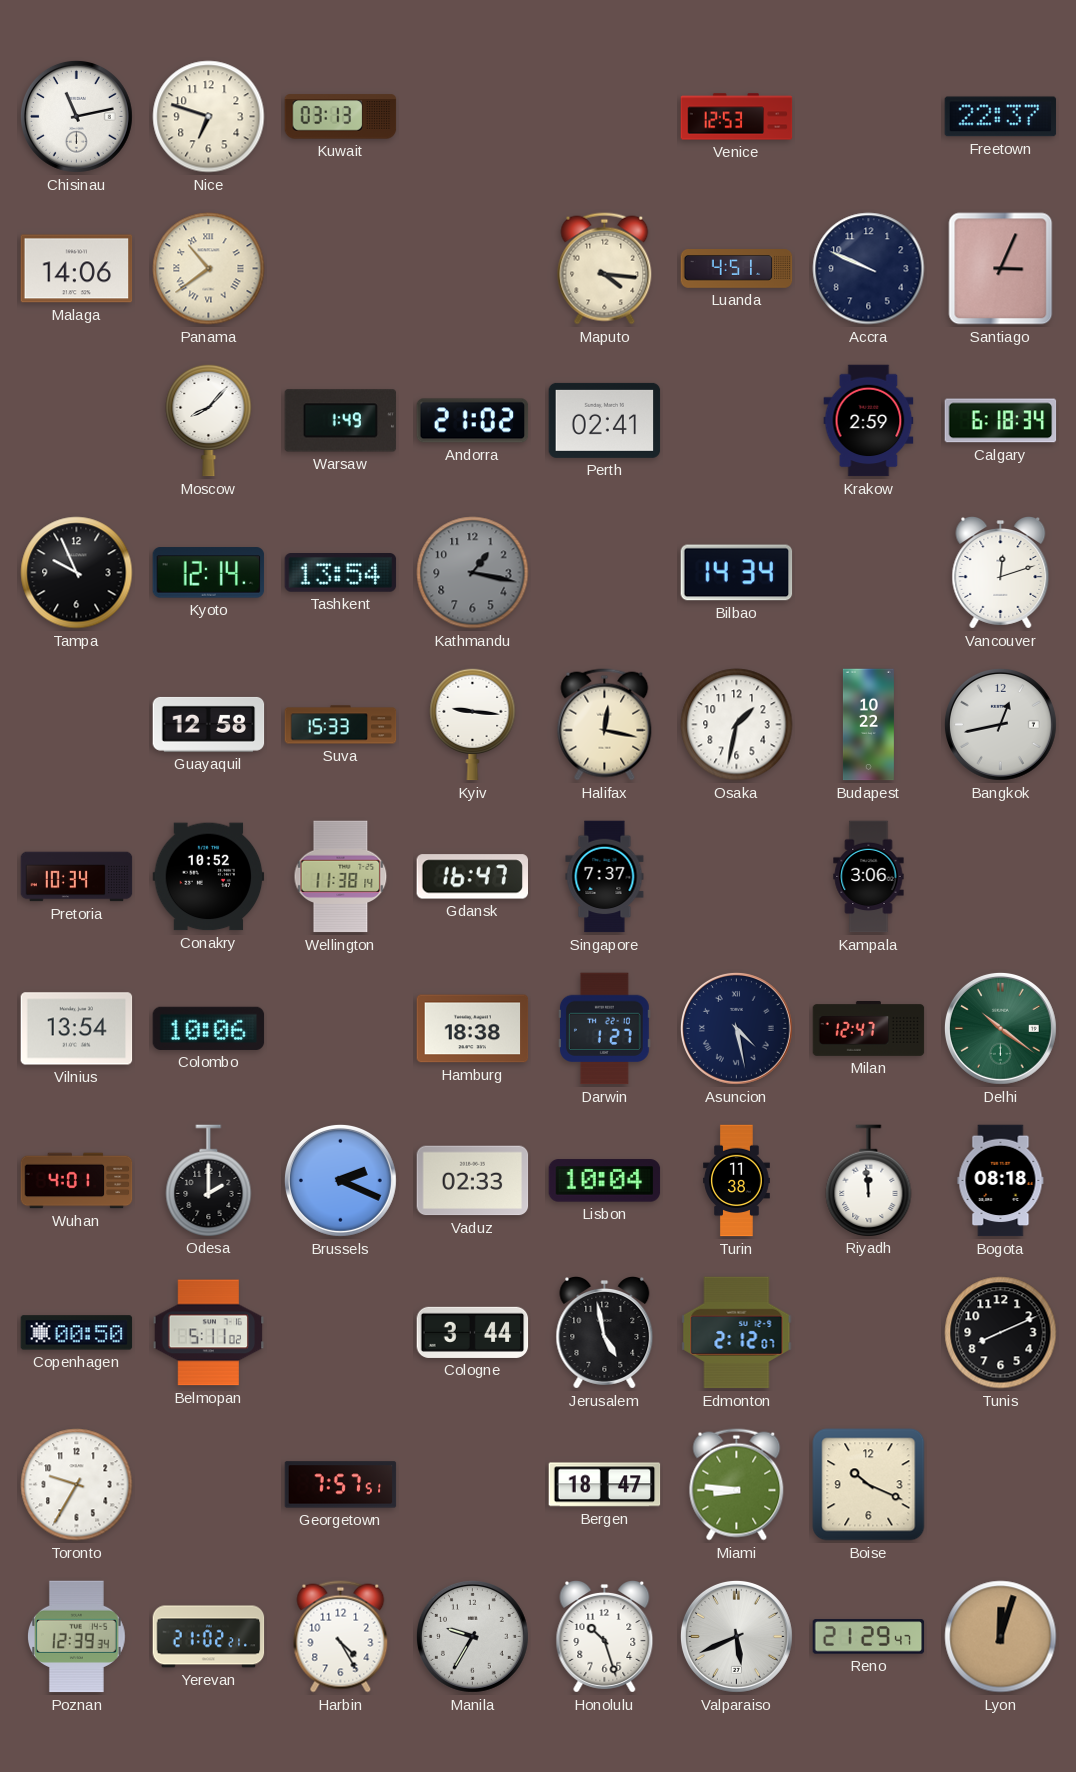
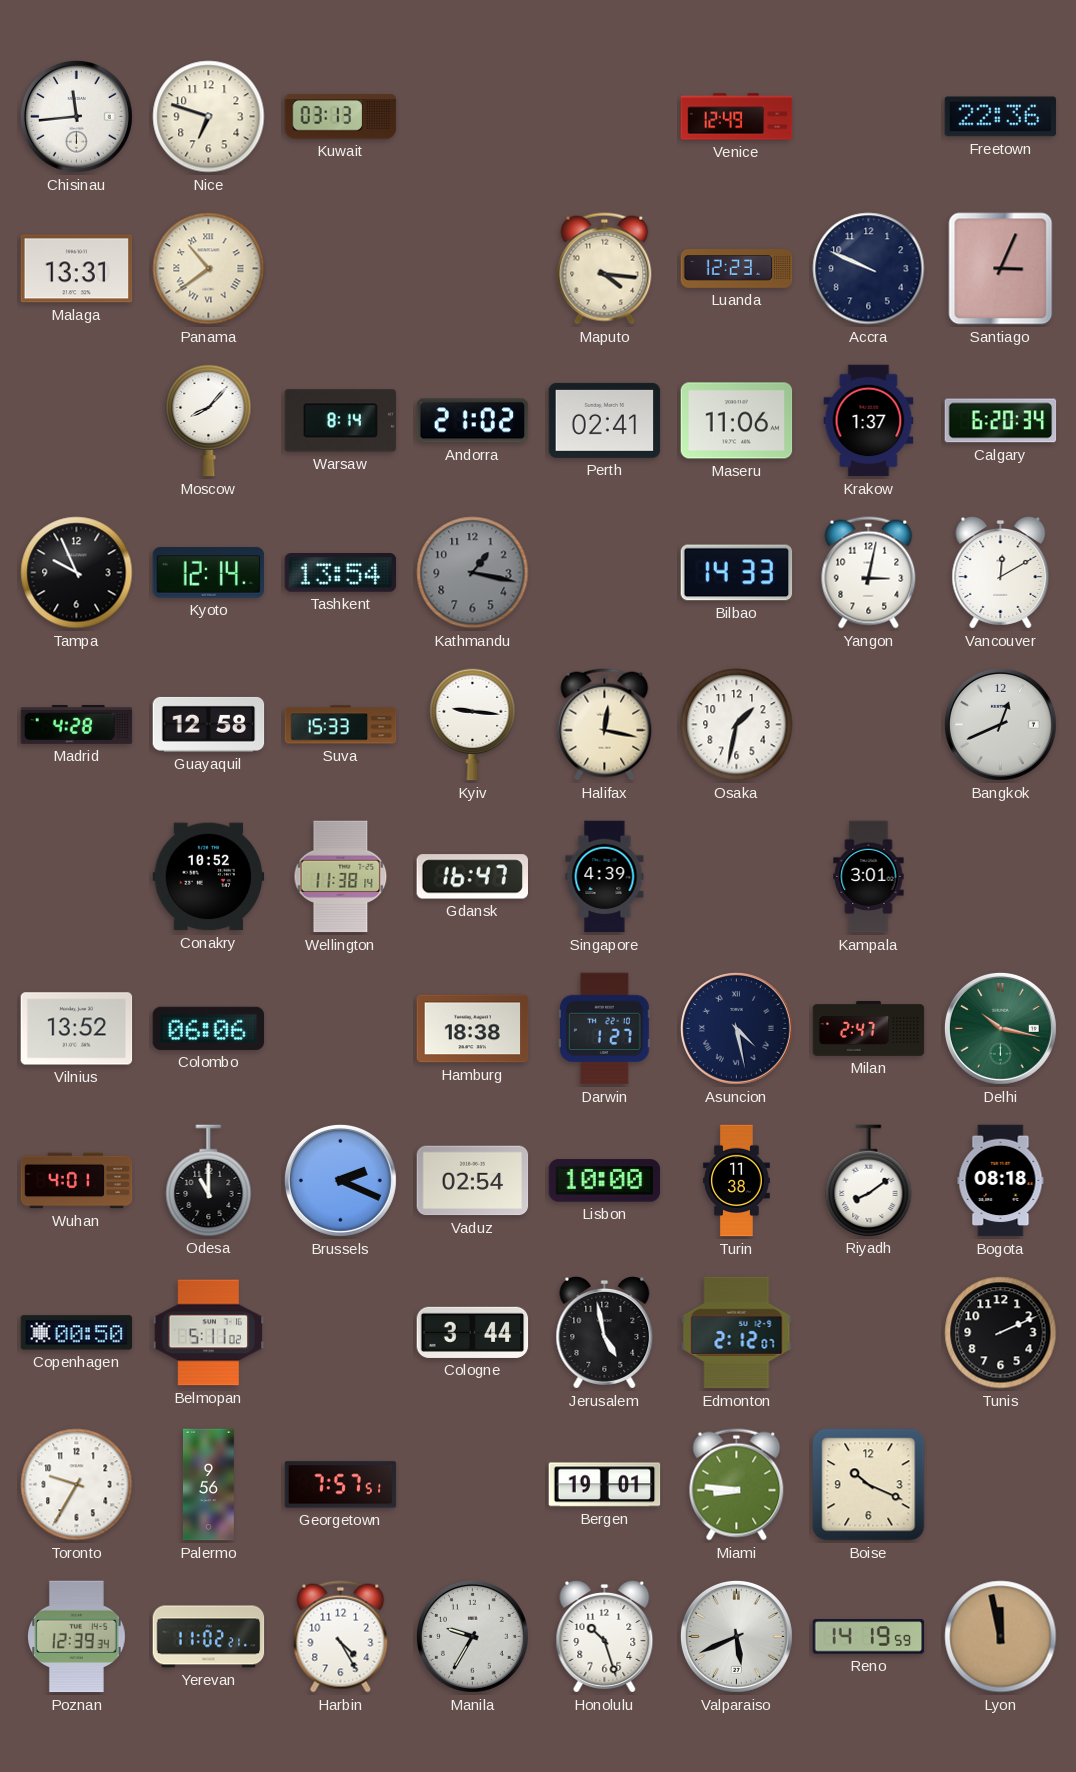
Chisinau: 11:13 -> 11:44
Venice: 12:53 -> 12:49
Freetown: 22:37 -> 22:36
Malaga: 14:06 -> 13:31
Luanda: 4:51 -> 12:23
Warsaw: 1:49 -> 8:14
Maseru: none -> 11:06
Krakow: 2:59 -> 1:37
Calgary: 6:18 -> 6:20
Bilbao: 14:34 -> 14:33
Yangon: none -> 3:02
Vancouver: 12:12 -> 12:10
Madrid: none -> 4:28
Budapest: 10:22 -> none
Bangkok: 12:43 -> 12:41
Pretoria: 10:34 -> none
Singapore: 7:37 -> 4:39
Kampala: 3:06 -> 3:01
Vilnius: 13:54 -> 13:52
Colombo: 10:06 -> 06:06
Milan: 12:47 -> 2:47
Delhi: 10:21 -> 10:17
Odesa: 2:00 -> 11:00
Vaduz: 02:33 -> 02:54
Lisbon: 10:04 -> 10:00
Riyadh: 11:59 -> 8:09
Tunis: 8:11 -> 2:11
Palermo: none -> 9:56
Bergen: 18:47 -> 19:01
Yerevan: 21:02 -> 11:02
Reno: 21:29 -> 14:19
Lyon: 12:03 -> 11:58
